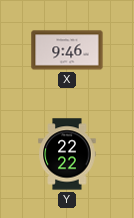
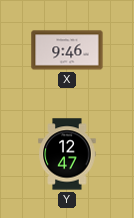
Y: 22:22 -> 12:47
